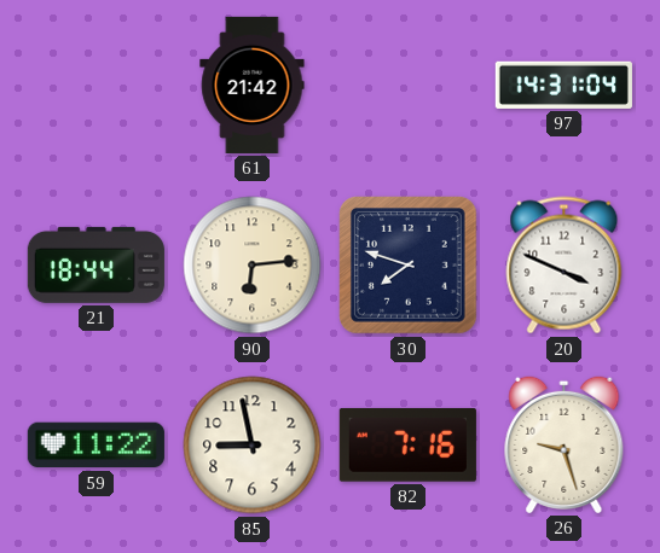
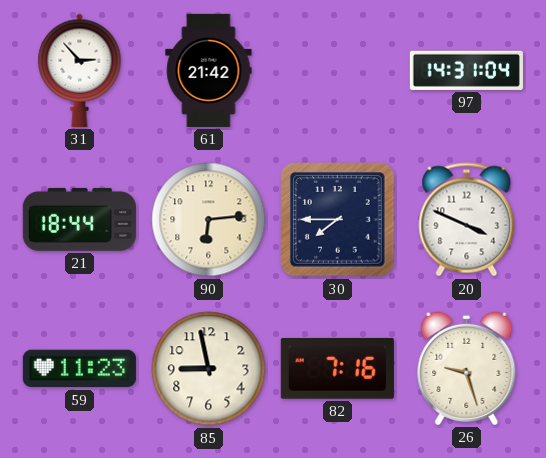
31: none -> 2:53
30: 7:48 -> 7:45
59: 11:22 -> 11:23
